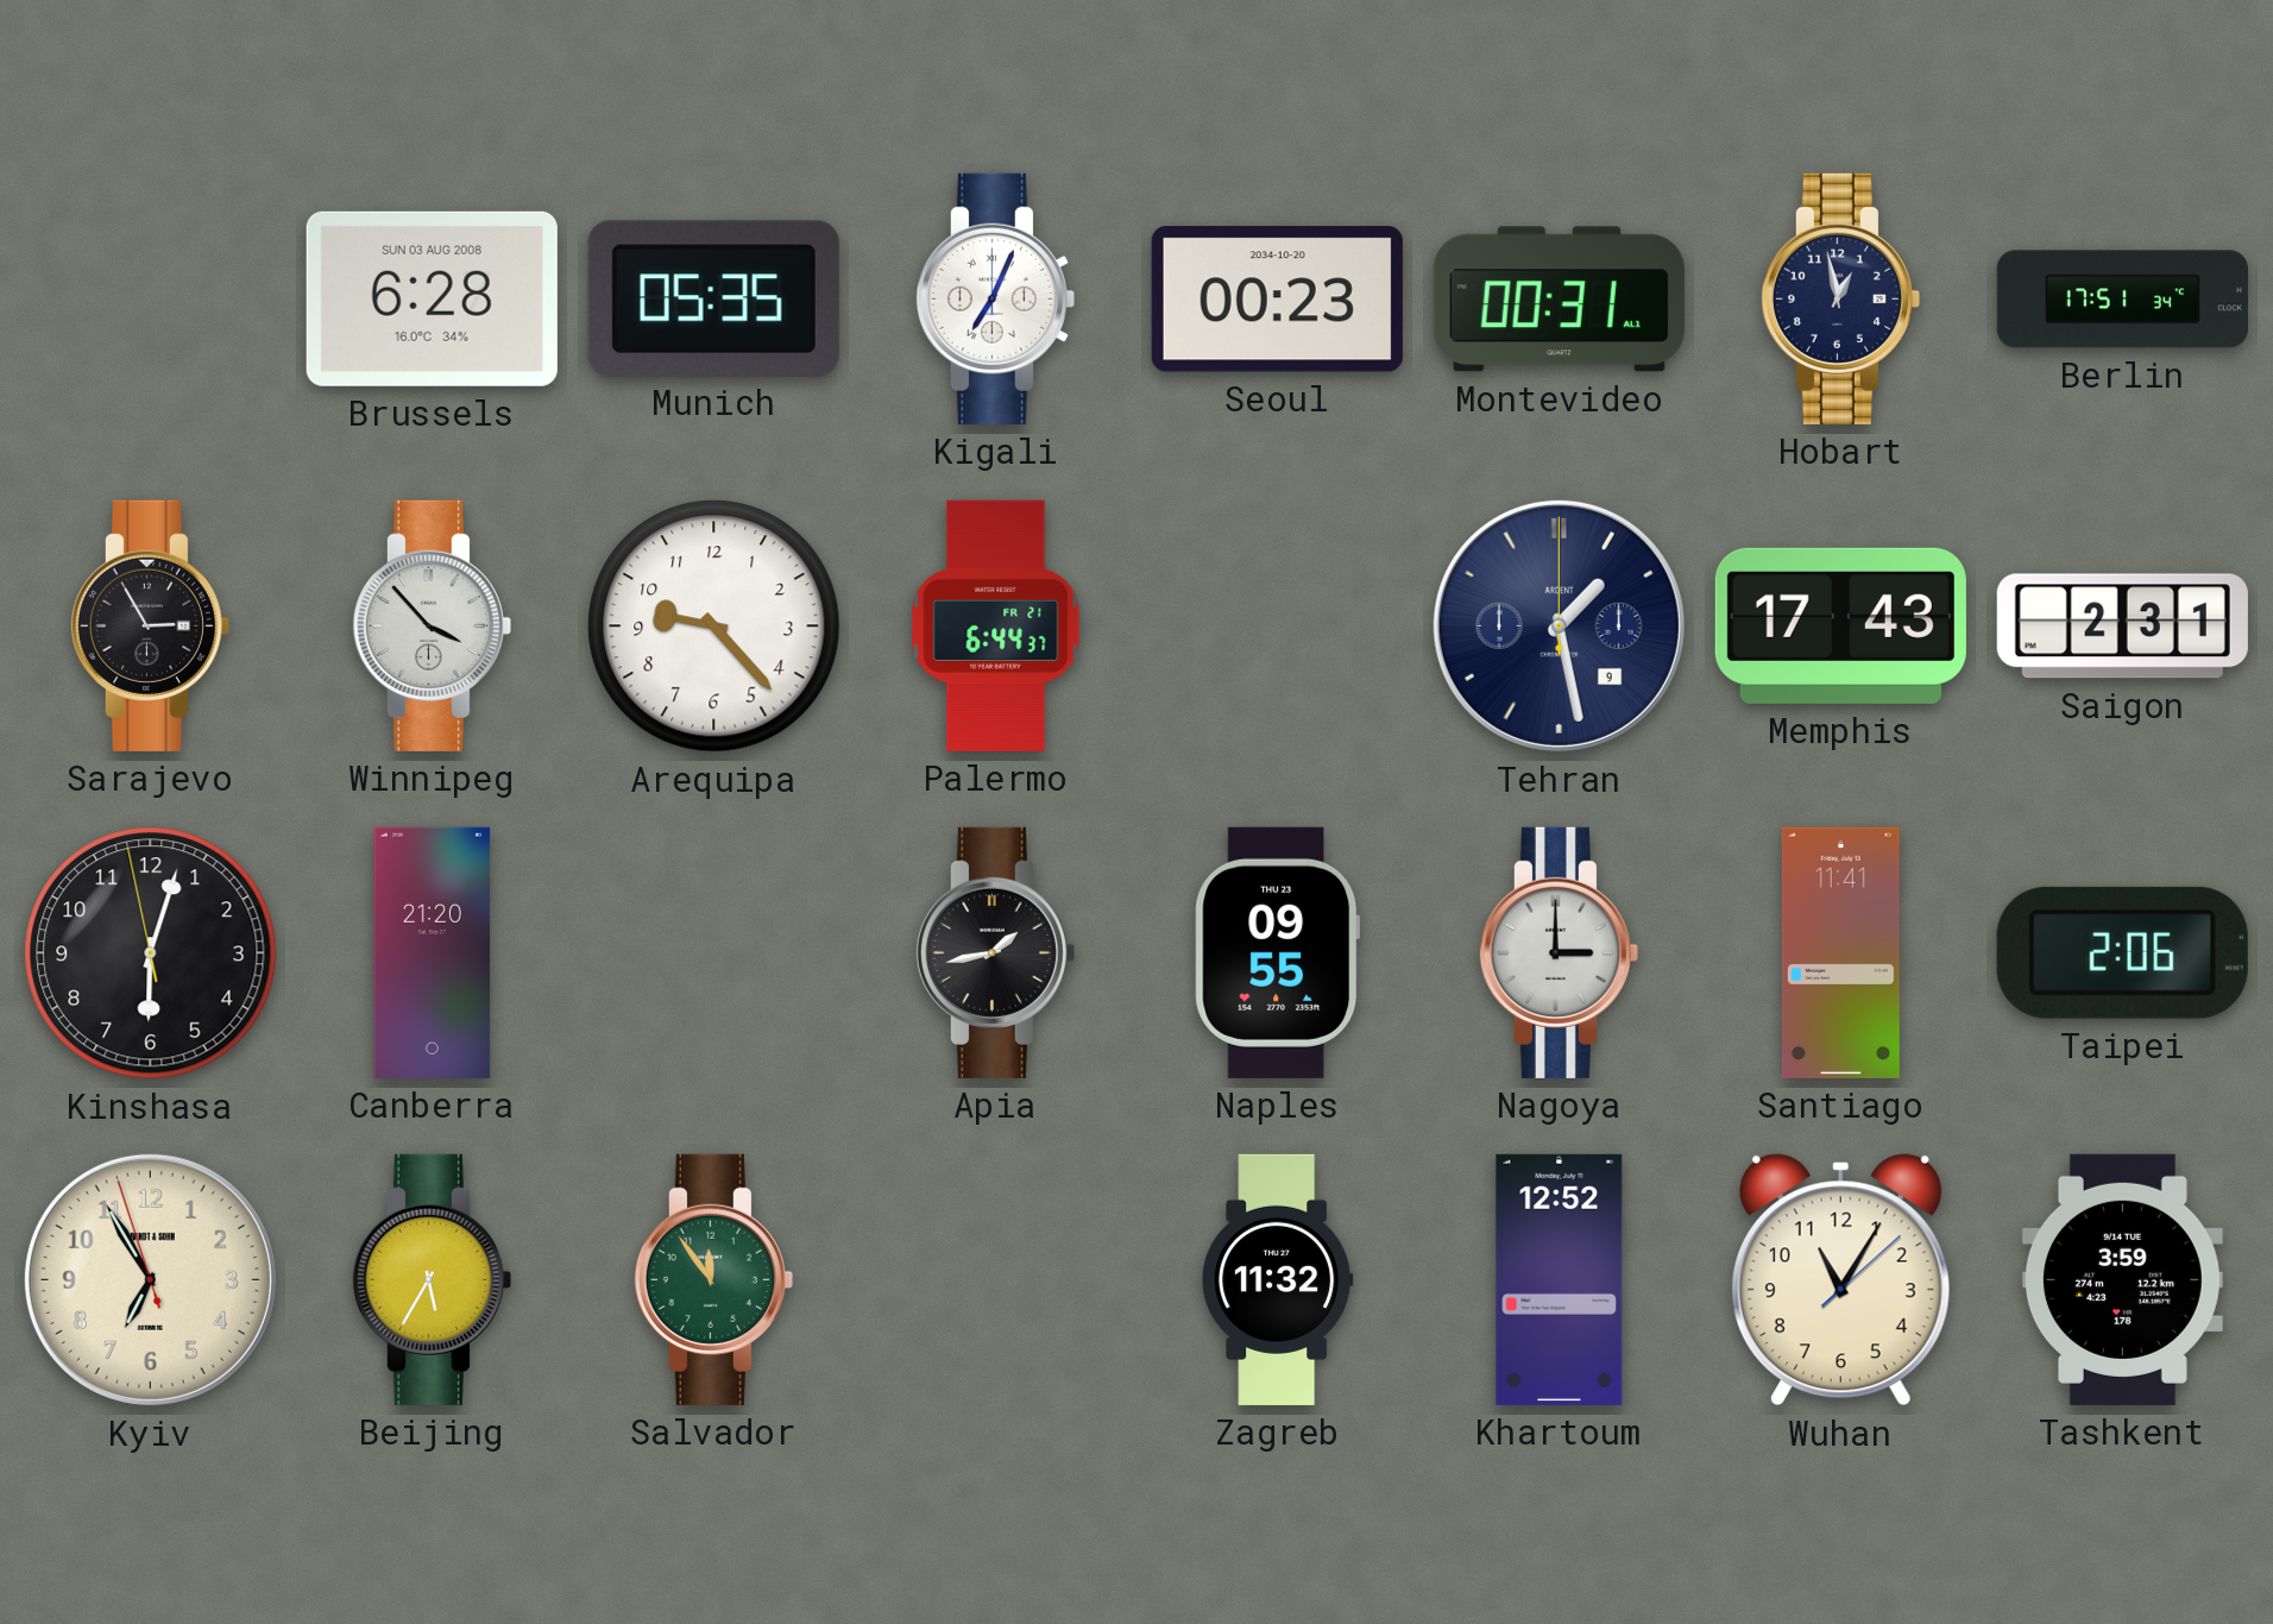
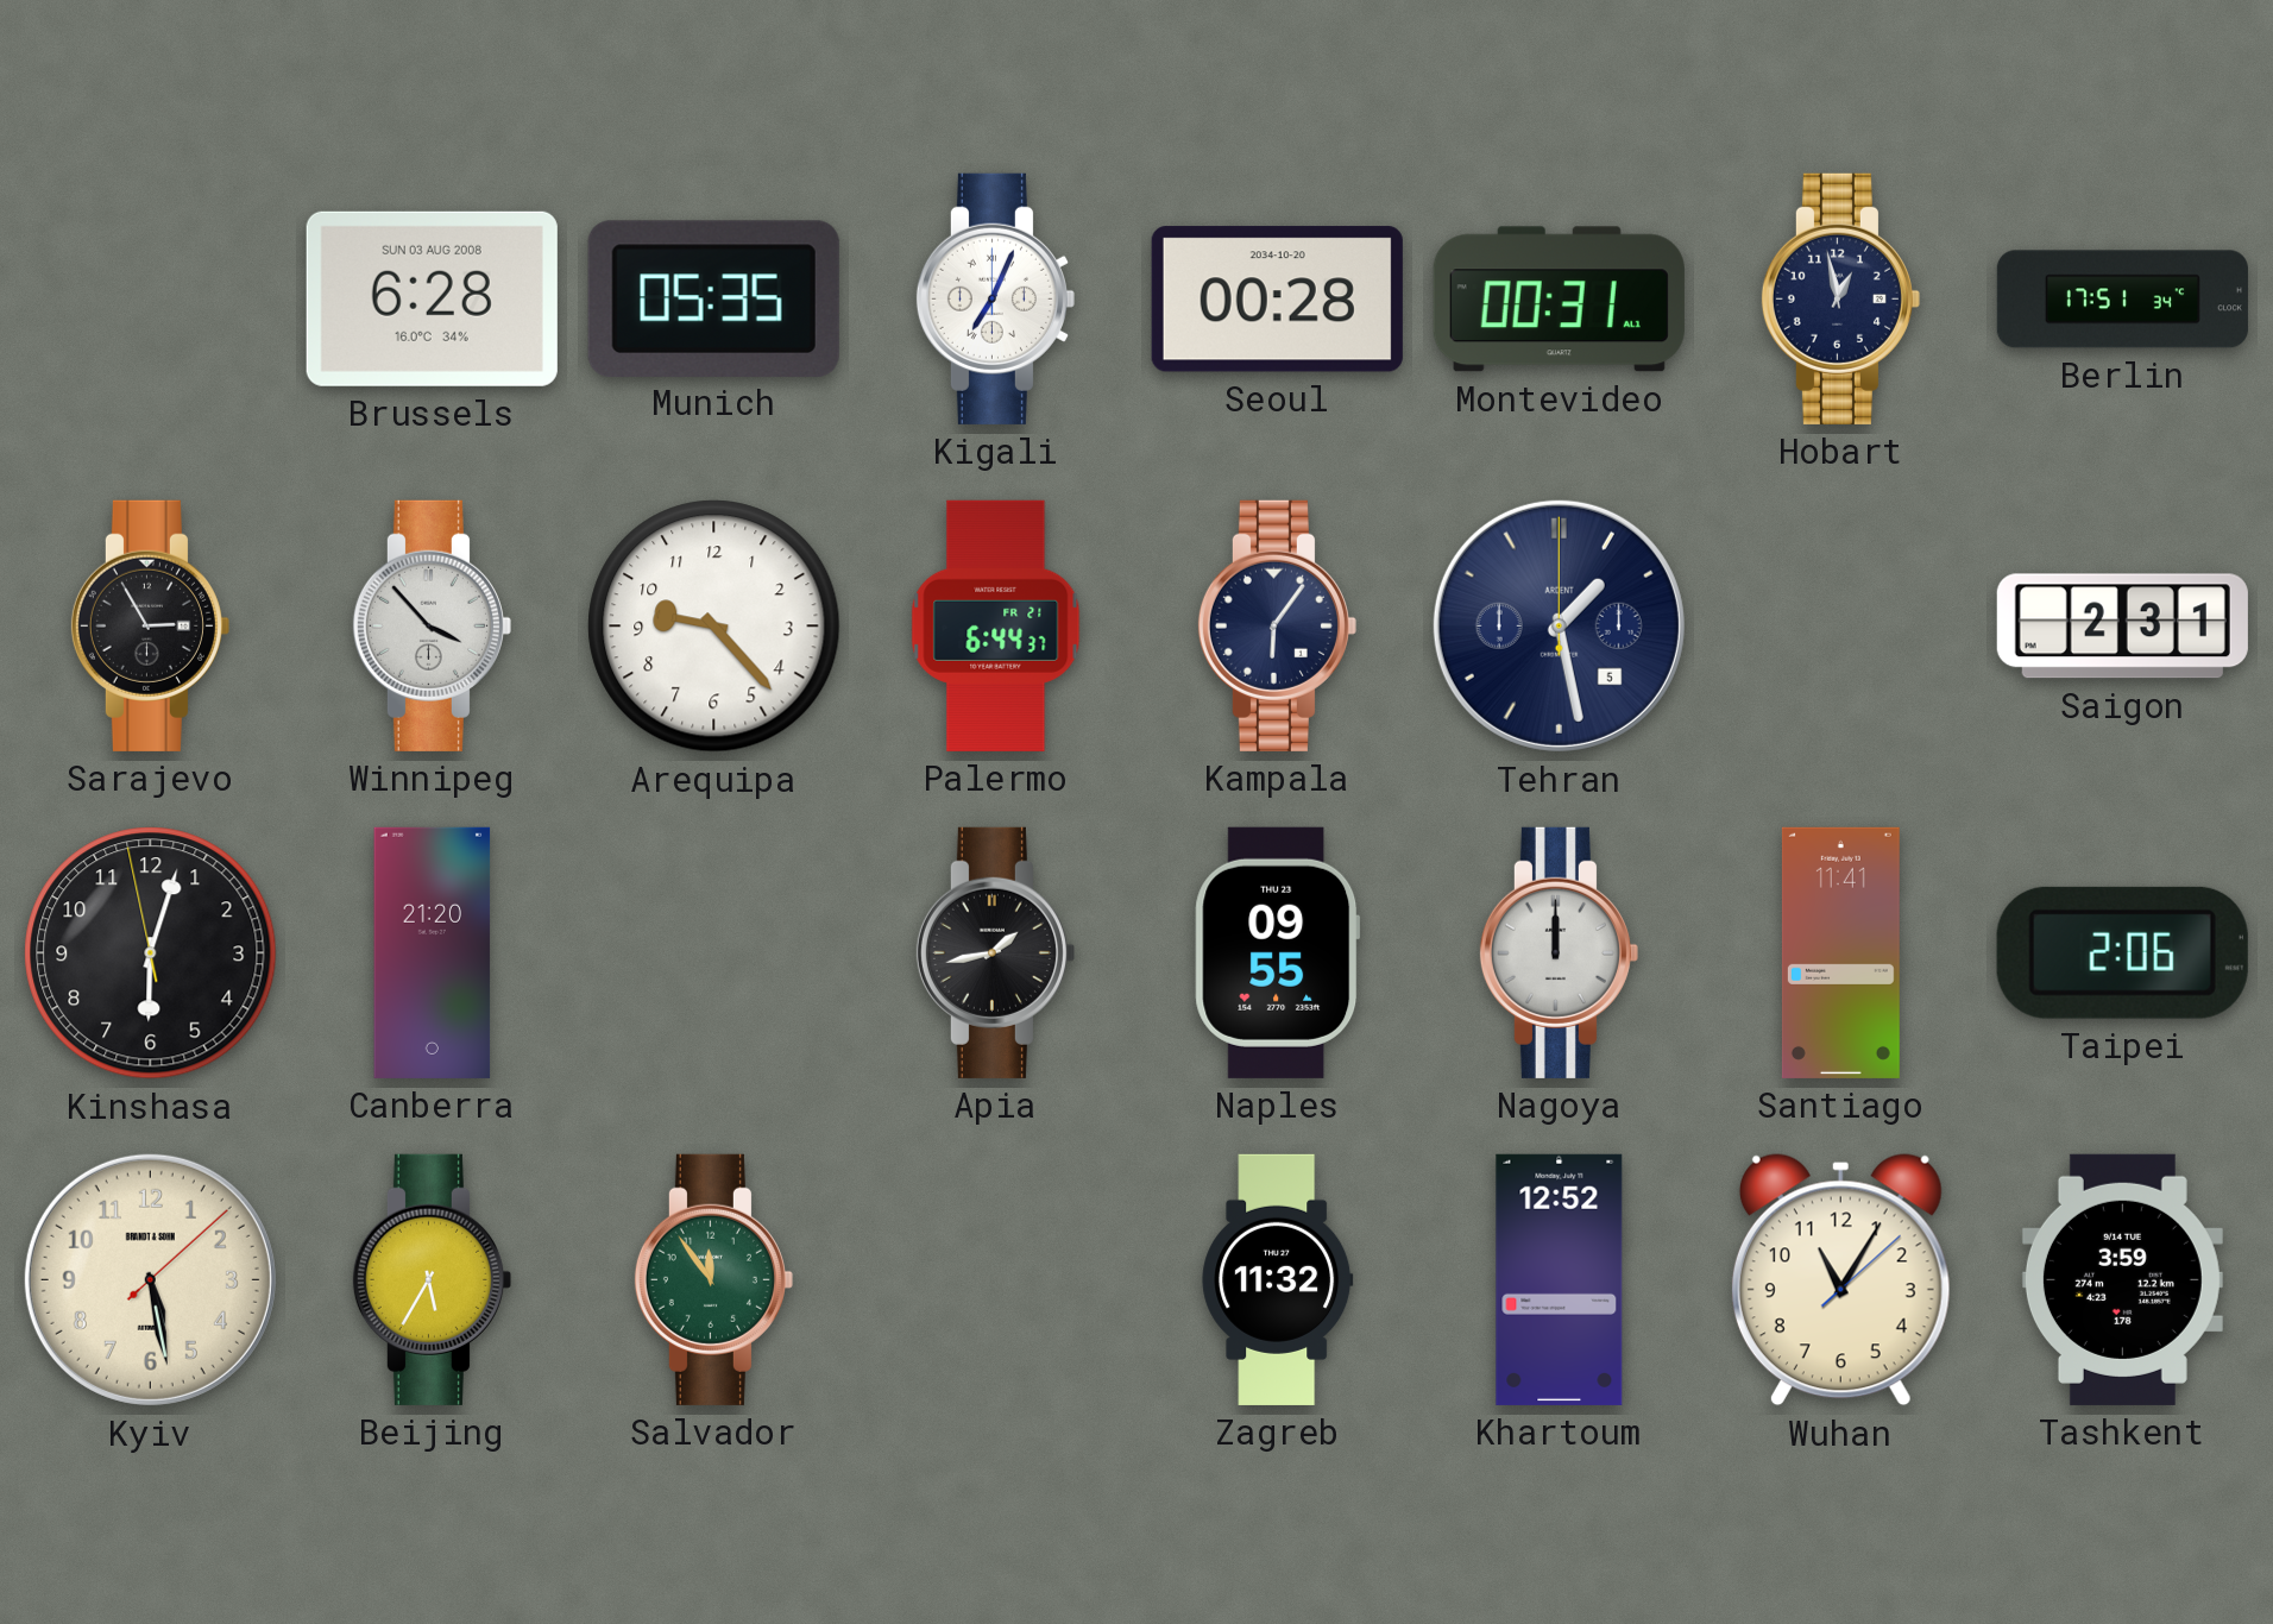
Seoul: 00:23 -> 00:28
Kampala: none -> 6:06
Tehran date: 9 -> 5
Memphis: 17:43 -> none
Nagoya: 3:00 -> 12:00
Kyiv: 6:54 -> 5:28
